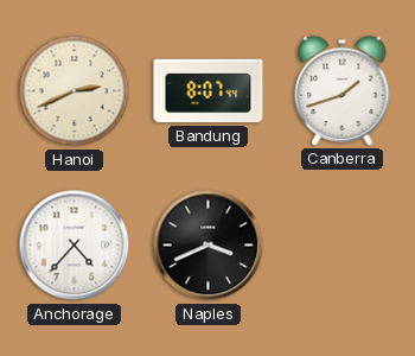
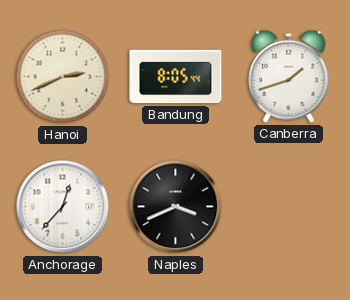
Bandung: 8:07 -> 8:05
Anchorage: 4:37 -> 12:37
